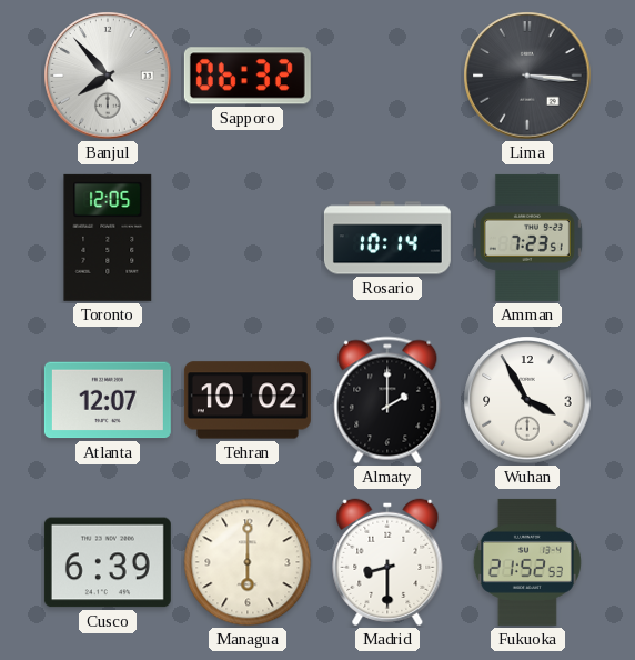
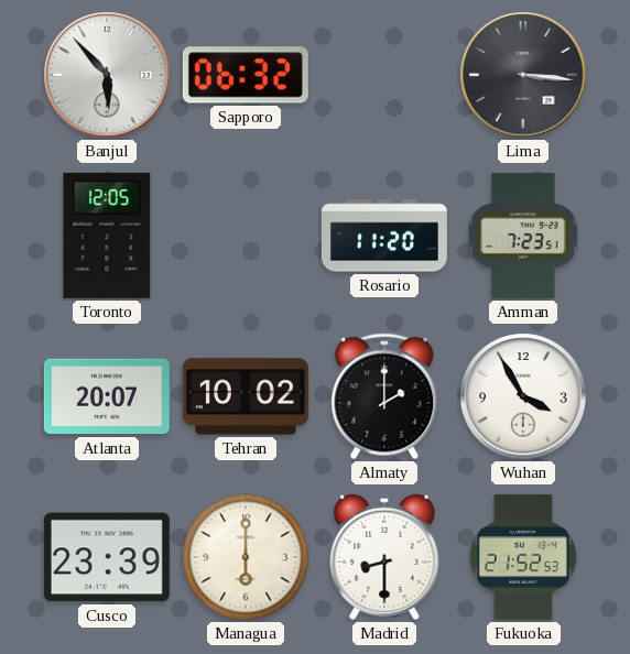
Banjul: 7:53 -> 5:53
Rosario: 10:14 -> 11:20
Atlanta: 12:07 -> 20:07
Cusco: 6:39 -> 23:39
